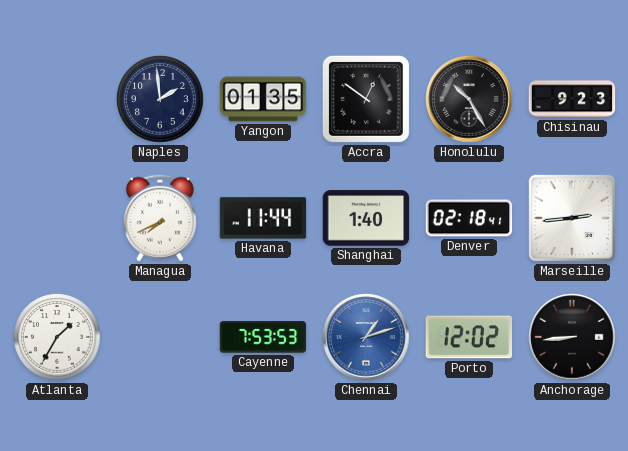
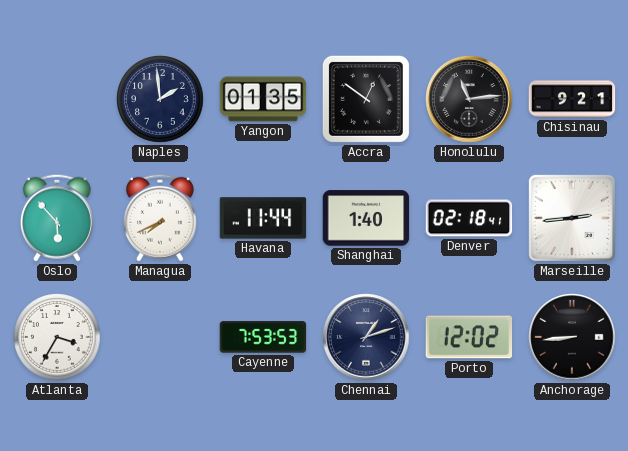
Honolulu: 10:25 -> 11:14
Chisinau: 9:23 -> 9:21
Oslo: none -> 5:53
Atlanta: 1:35 -> 3:35
Chennai dial: blue -> navy
